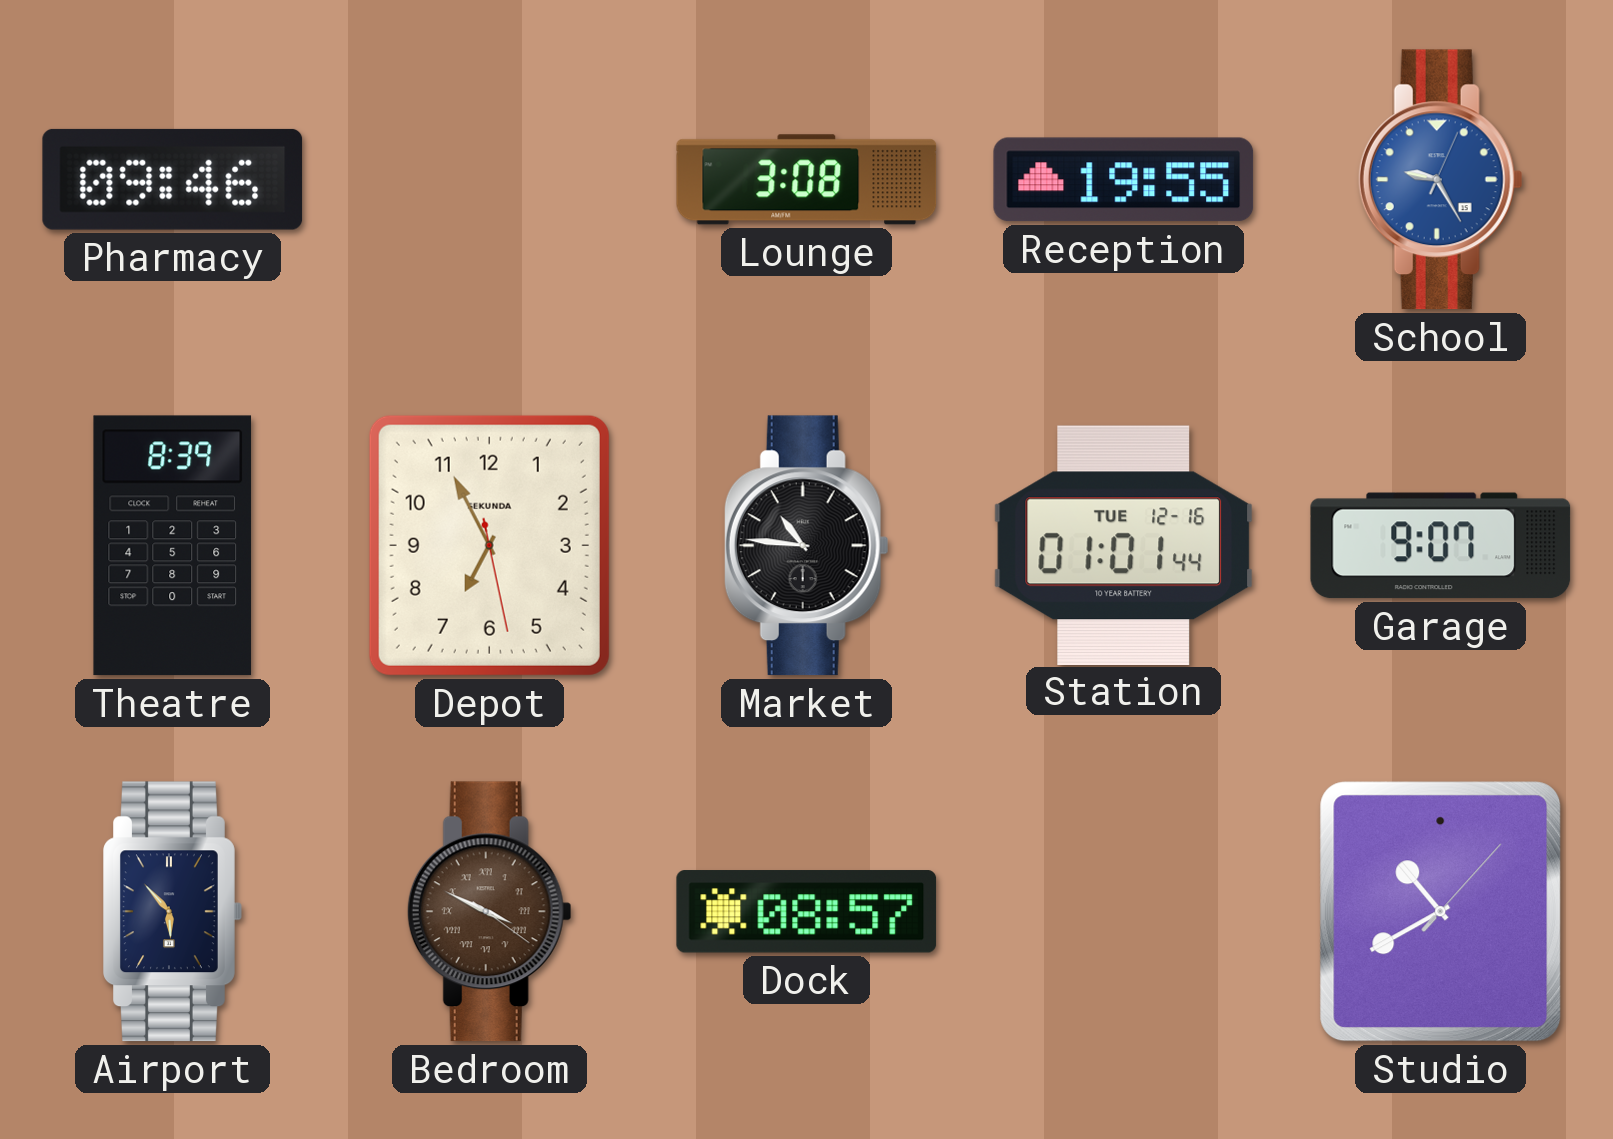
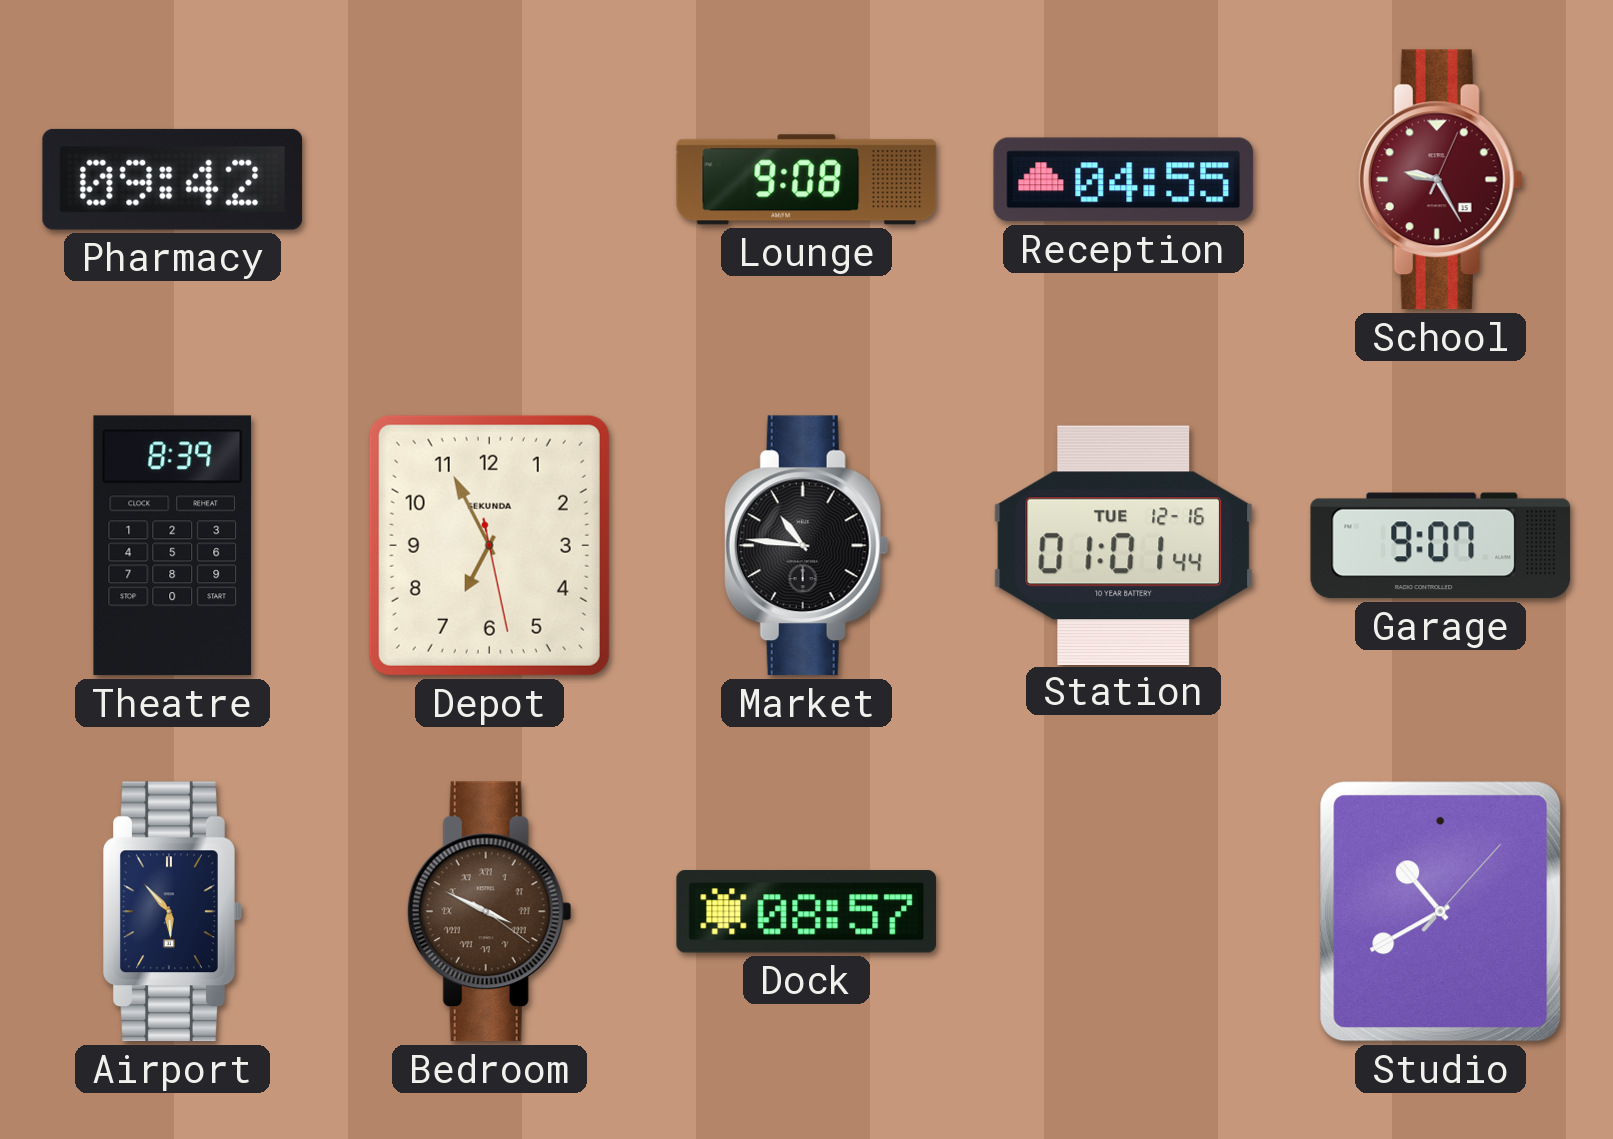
Pharmacy: 09:46 -> 09:42
Lounge: 3:08 -> 9:08
Reception: 19:55 -> 04:55
School dial: blue -> burgundy
